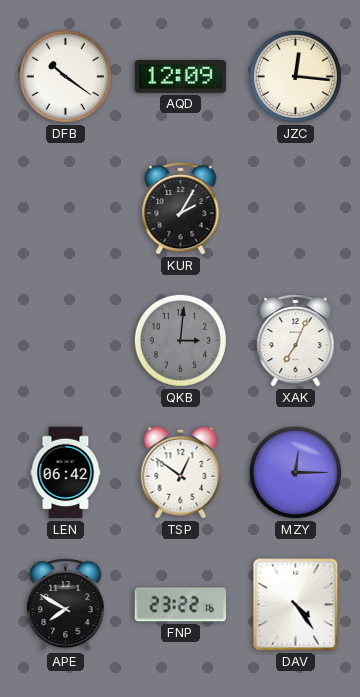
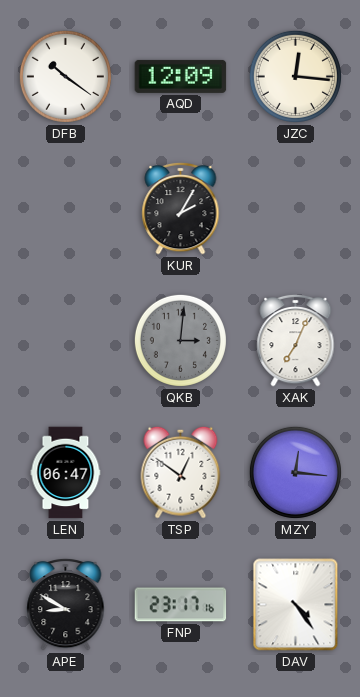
LEN: 06:42 -> 06:47
MZY: 12:15 -> 12:16
APE: 7:50 -> 8:50
FNP: 23:22 -> 23:17
